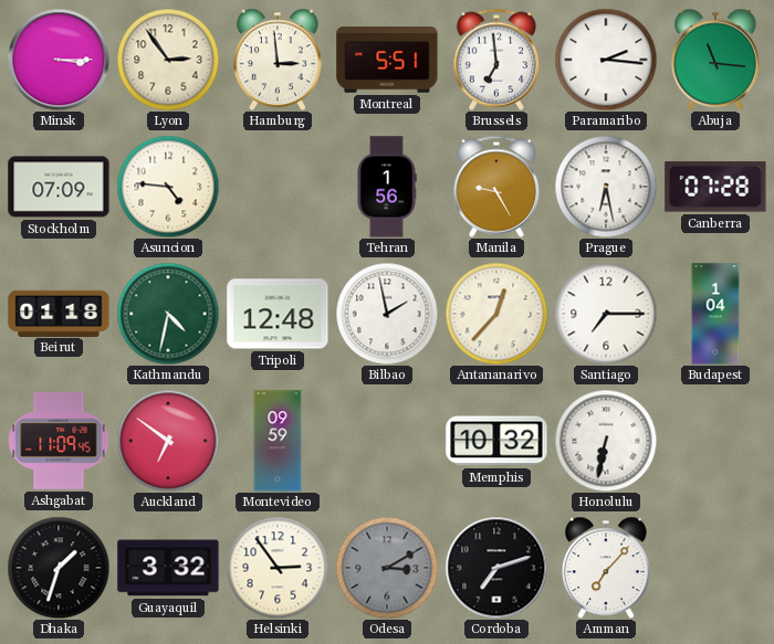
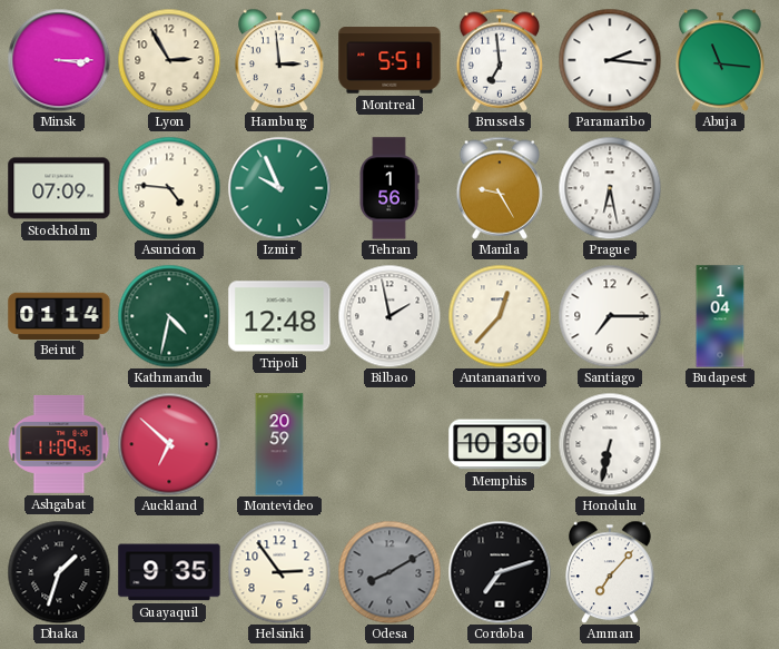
Lyon: 2:54 -> 2:55
Izmir: none -> 9:56
Canberra: 07:28 -> none
Beirut: 01:18 -> 01:14
Auckland: 6:51 -> 6:52
Montevideo: 09:59 -> 20:59
Memphis: 10:32 -> 10:30
Guayaquil: 3:32 -> 9:35
Odesa: 3:10 -> 8:10
